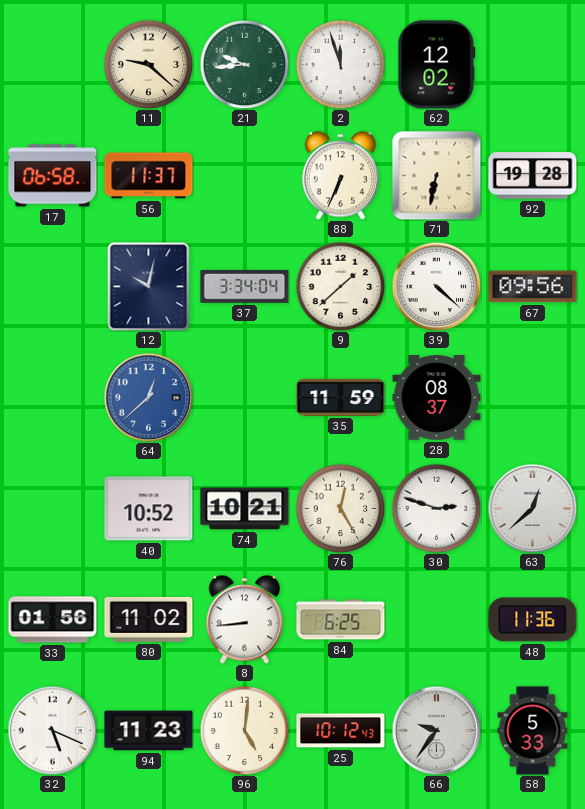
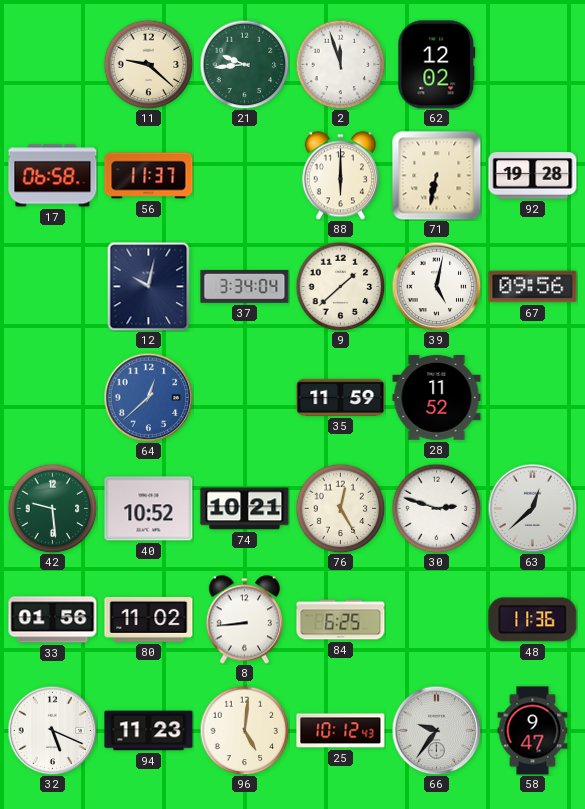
88: 6:34 -> 6:00
39: 4:22 -> 5:02
28: 08:37 -> 11:52
42: none -> 9:29
58: 5:33 -> 9:47
